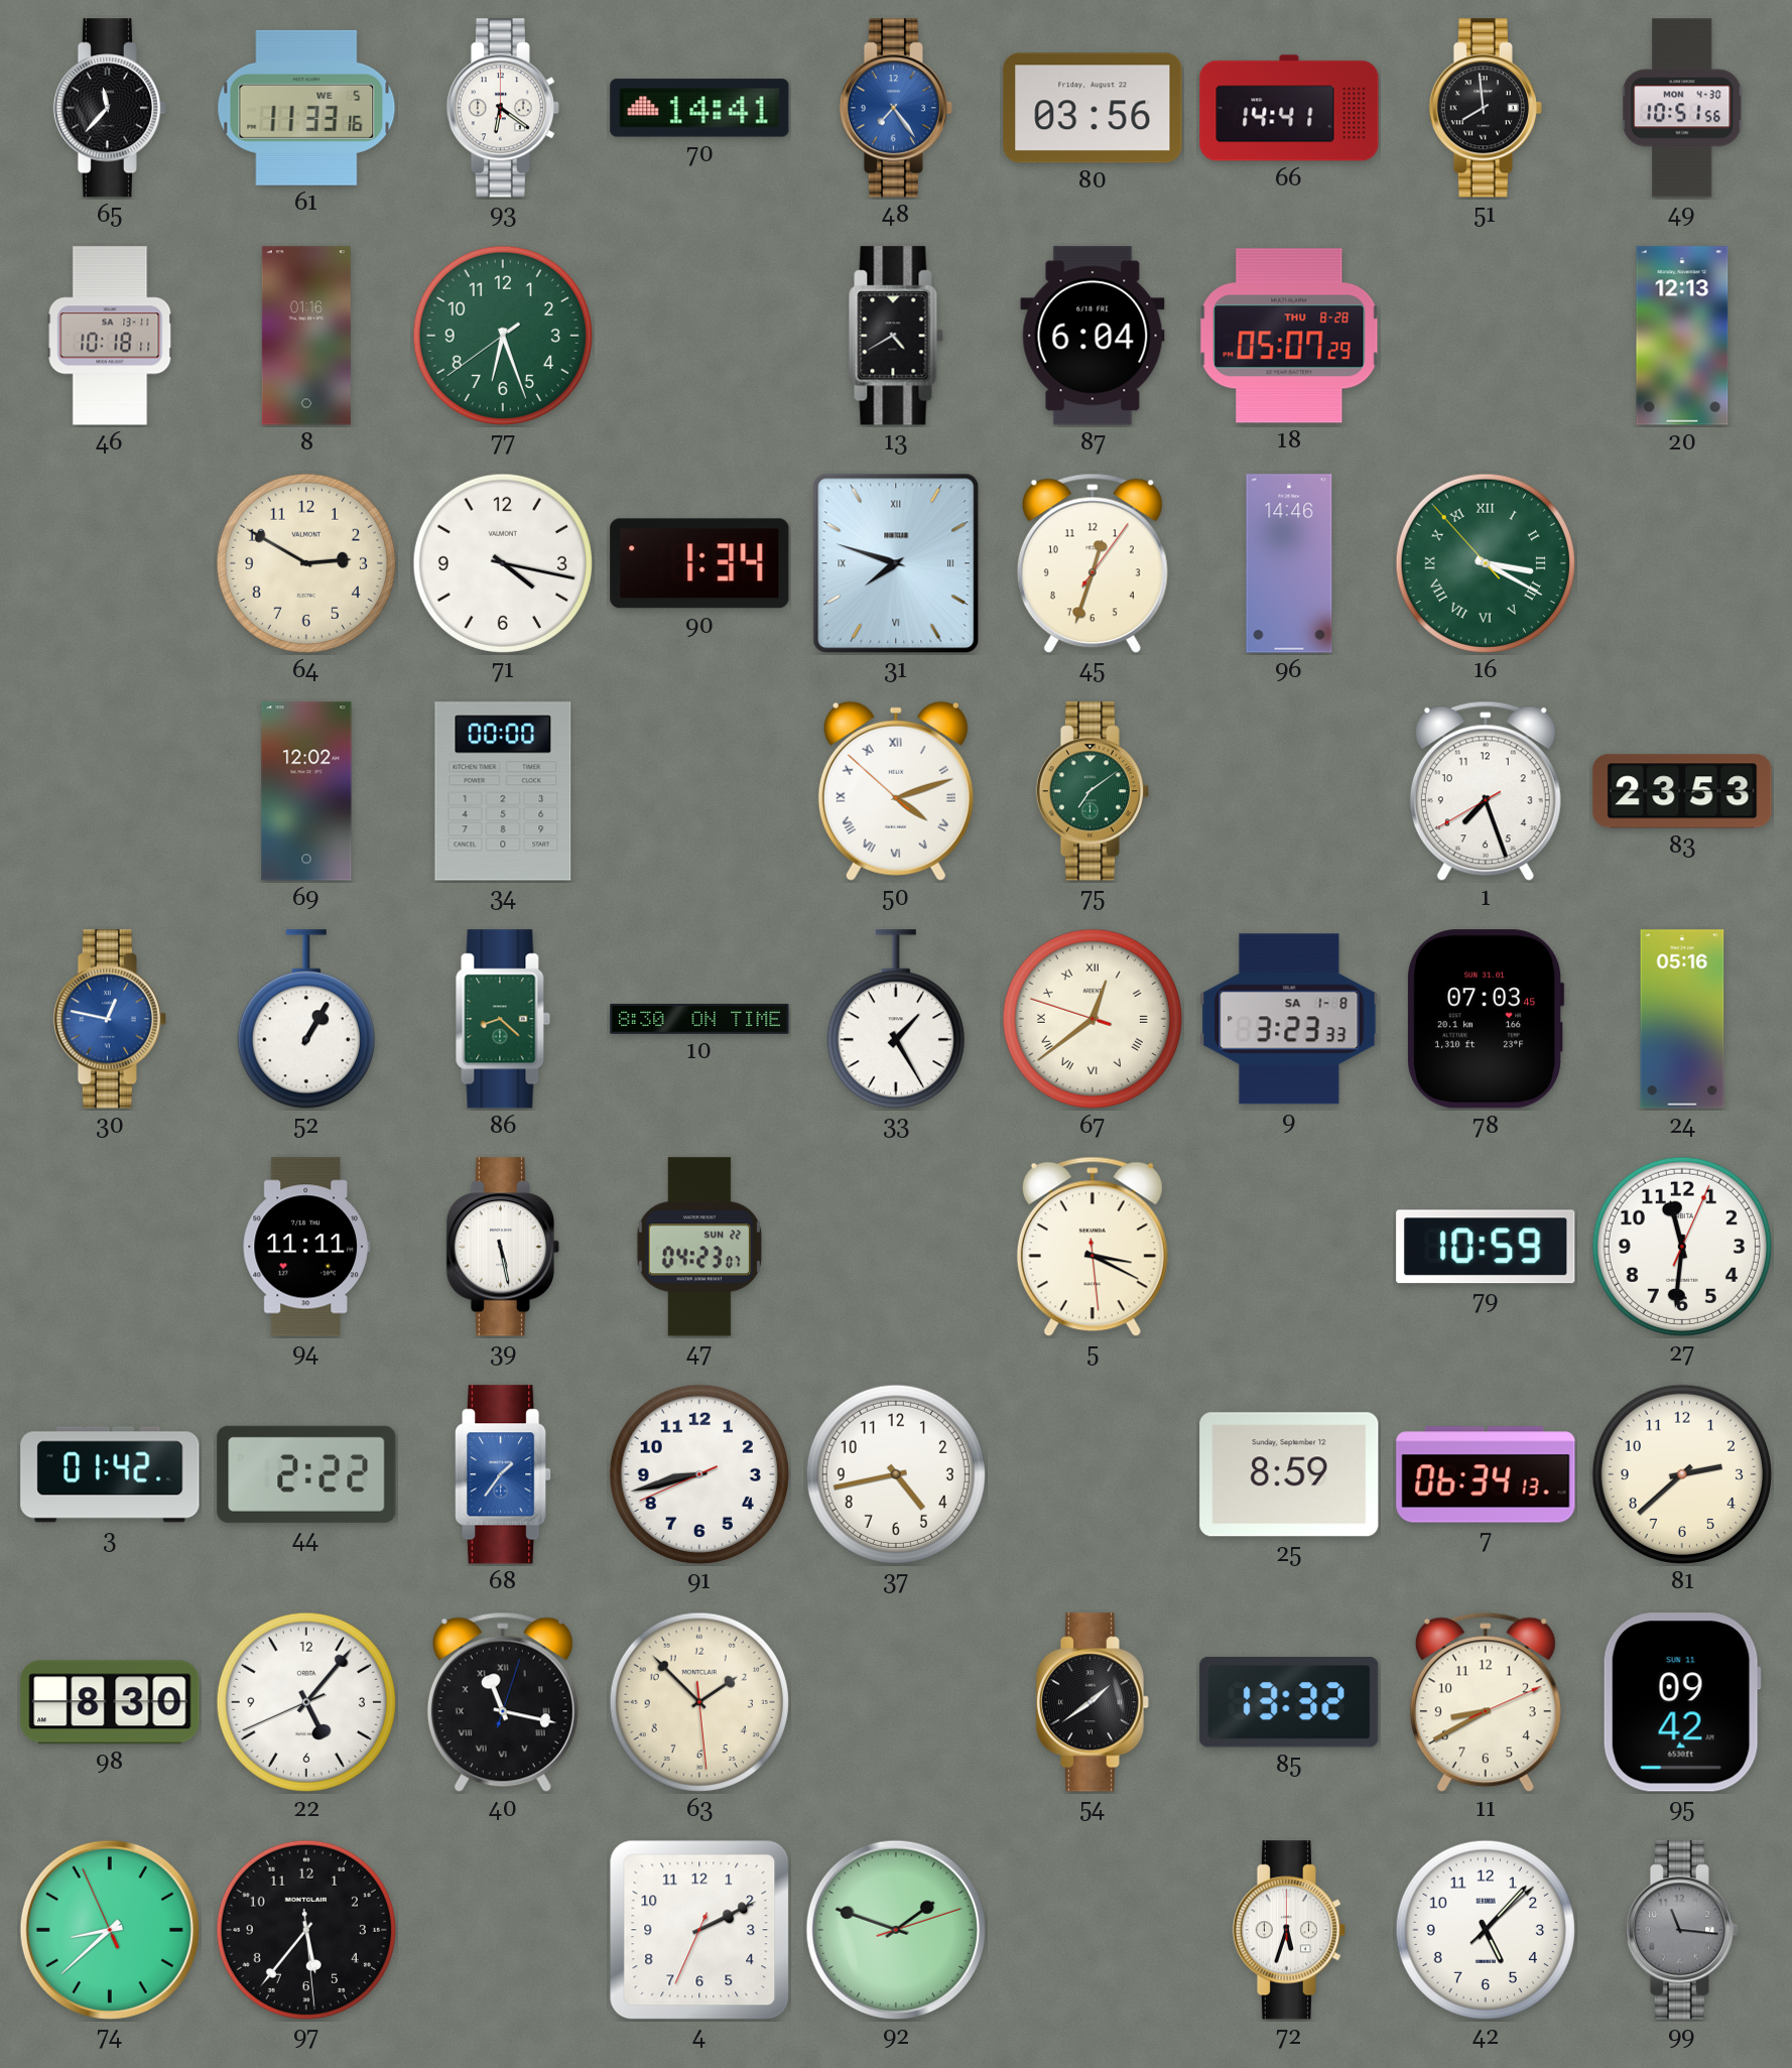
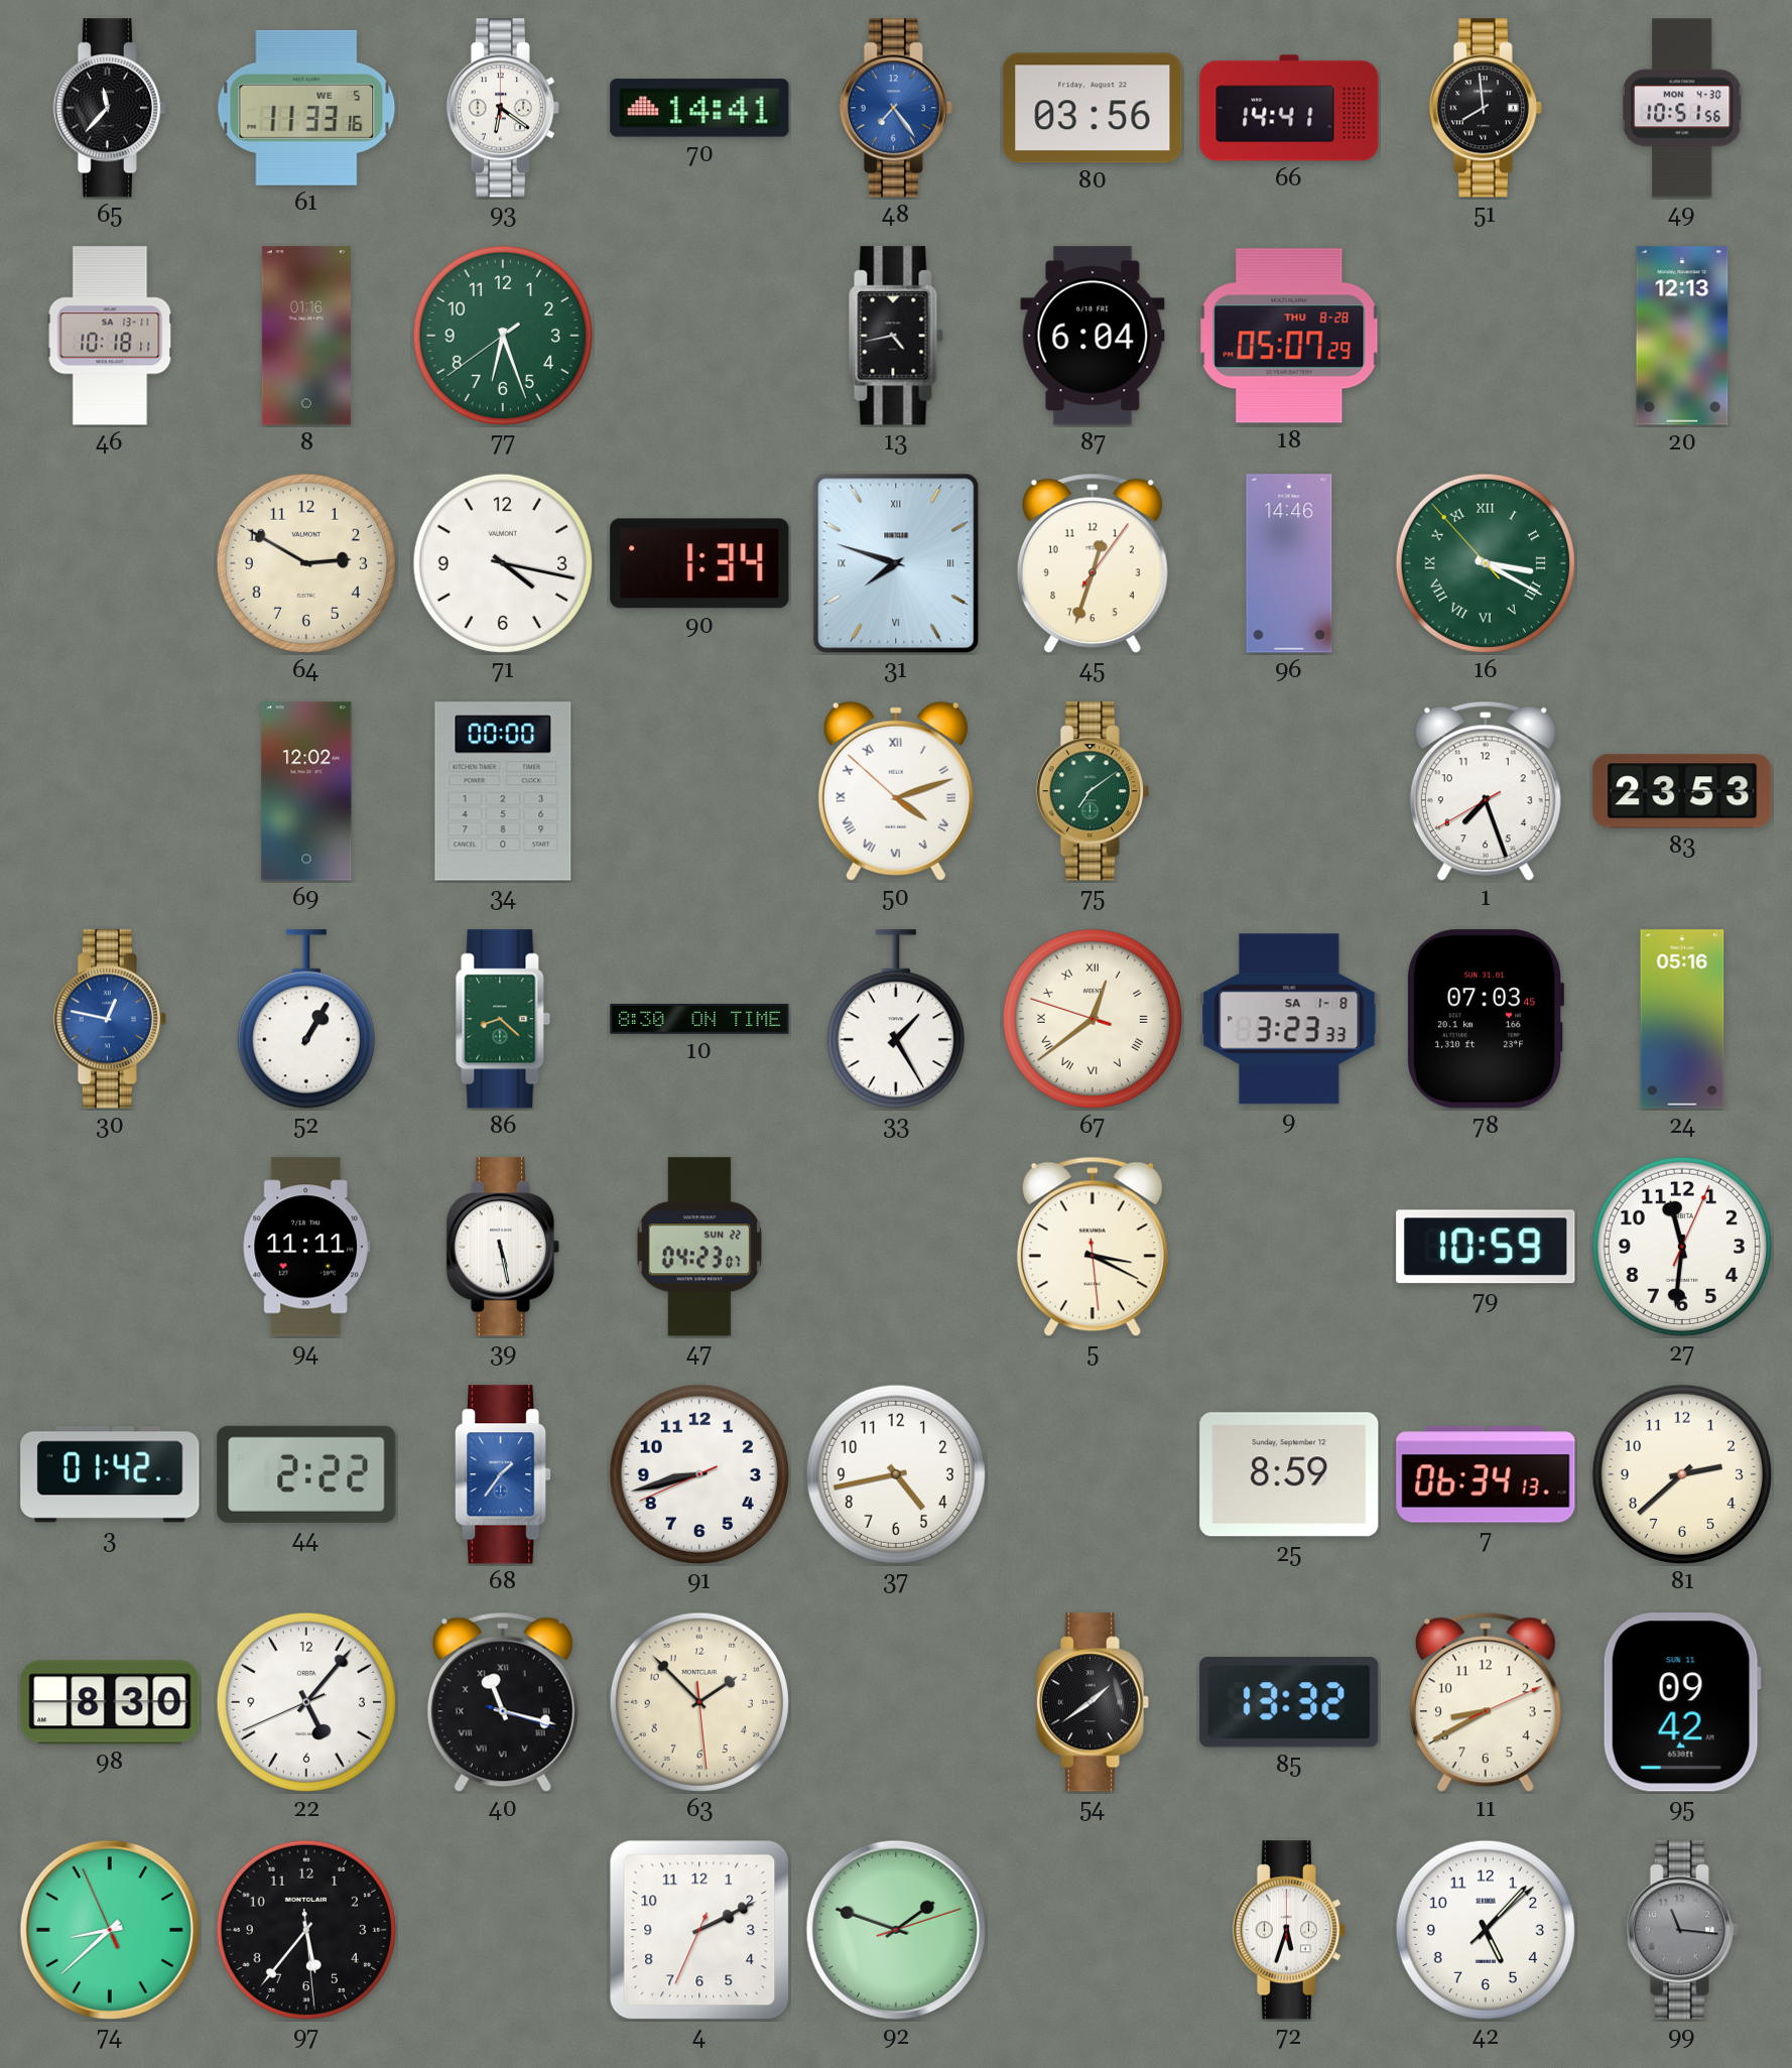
13: 4:40 -> 4:43
40: 11:17:03 -> 11:17:18
